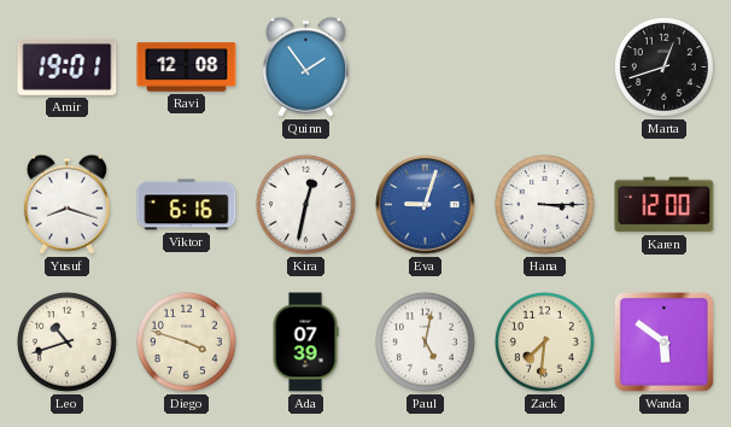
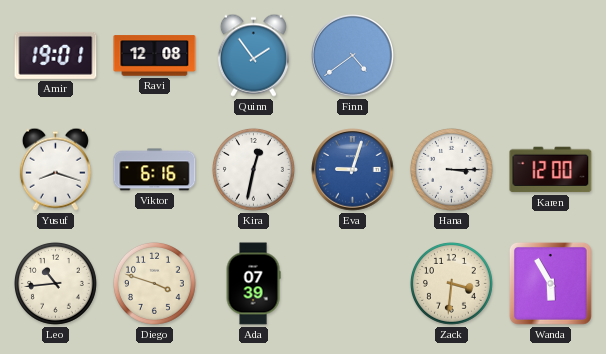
Finn: none -> 4:39
Marta: 12:42 -> none
Leo: 10:42 -> 10:44
Paul: 5:02 -> none
Zack: 7:31 -> 3:31
Wanda: 5:51 -> 5:55
